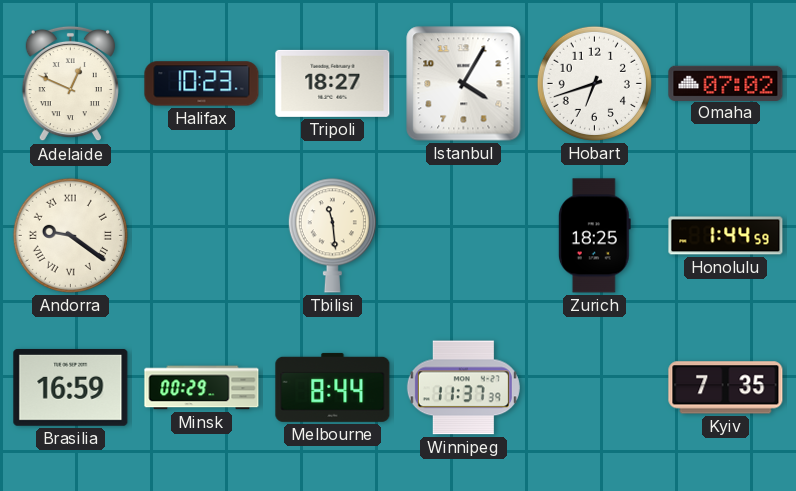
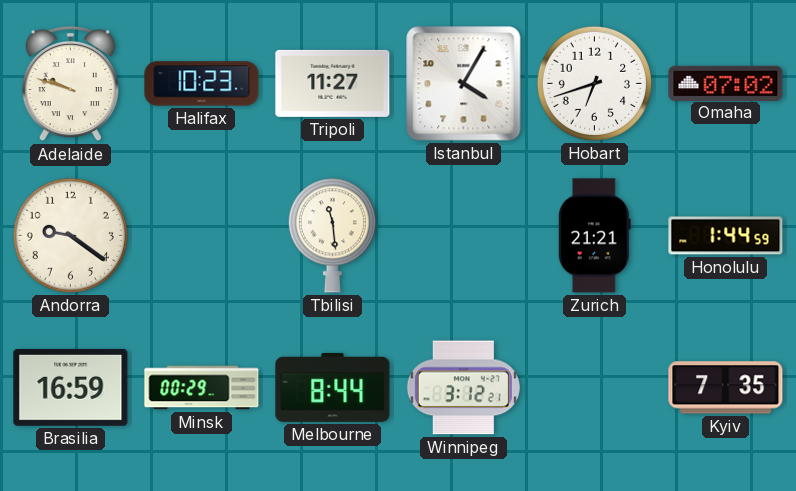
Adelaide: 12:49 -> 9:48
Tripoli: 18:27 -> 11:27
Andorra numerals: Roman -> Arabic
Zurich: 18:25 -> 21:21
Winnipeg: 11:37 -> 3:12
